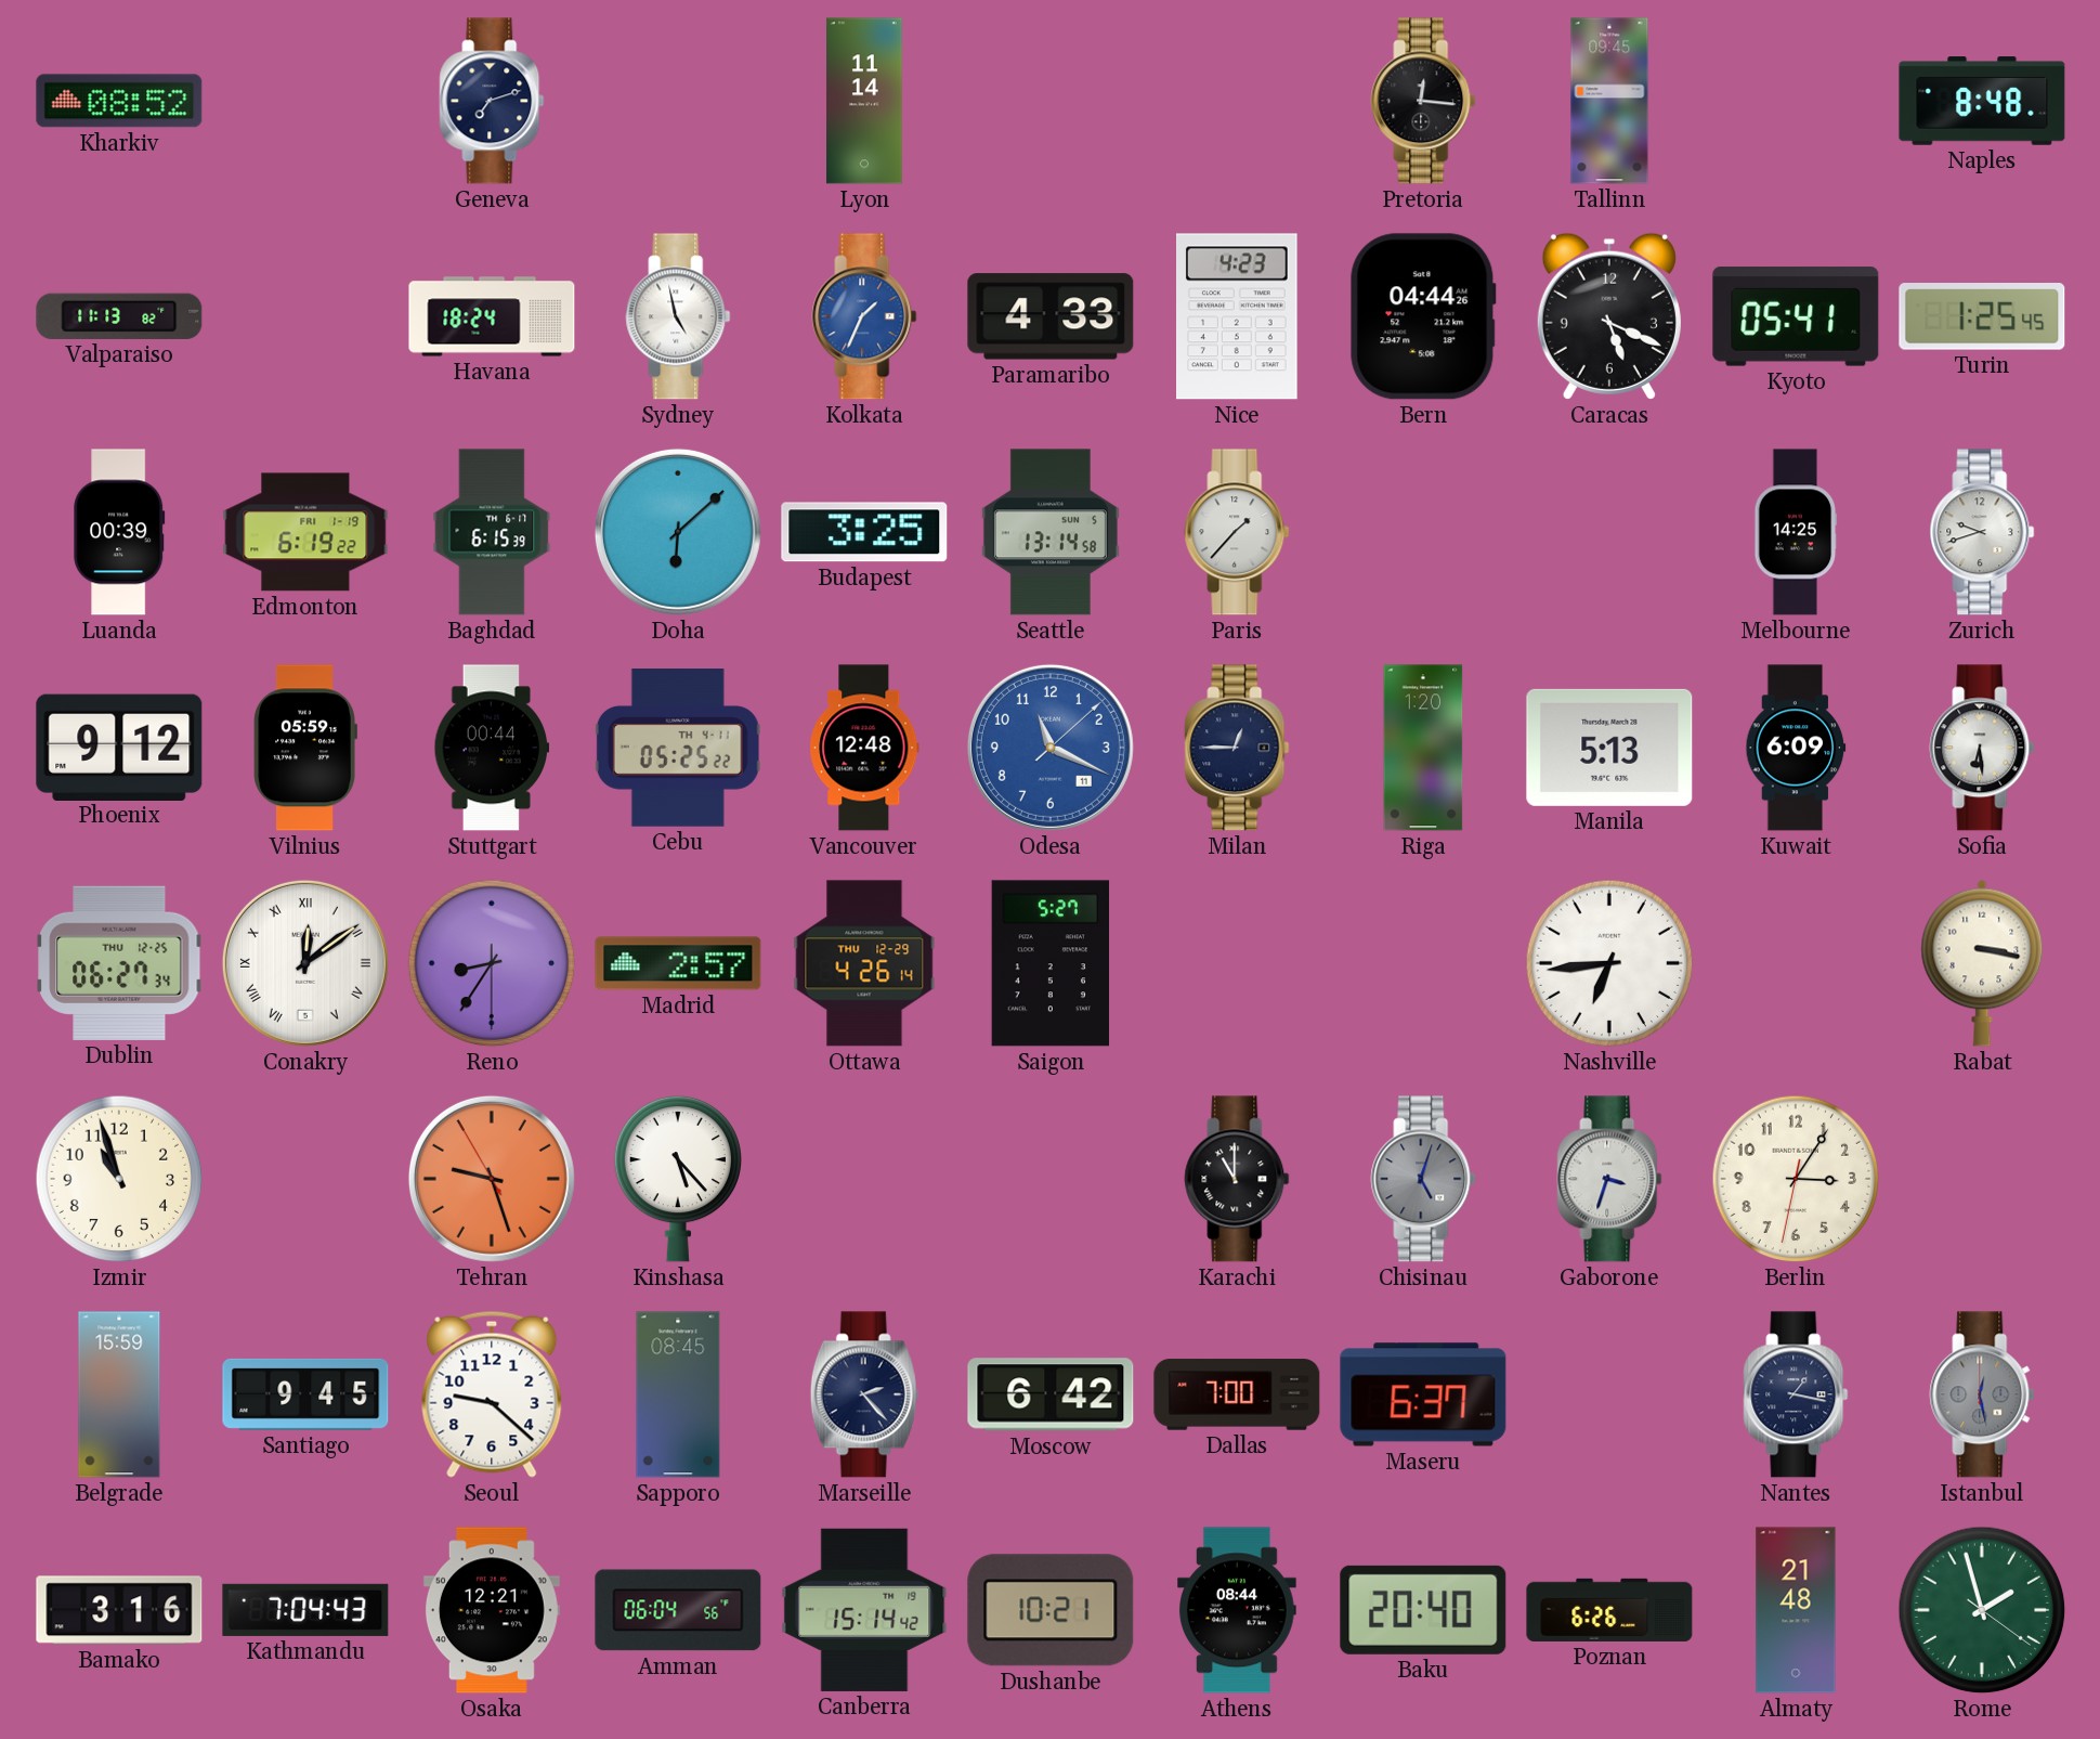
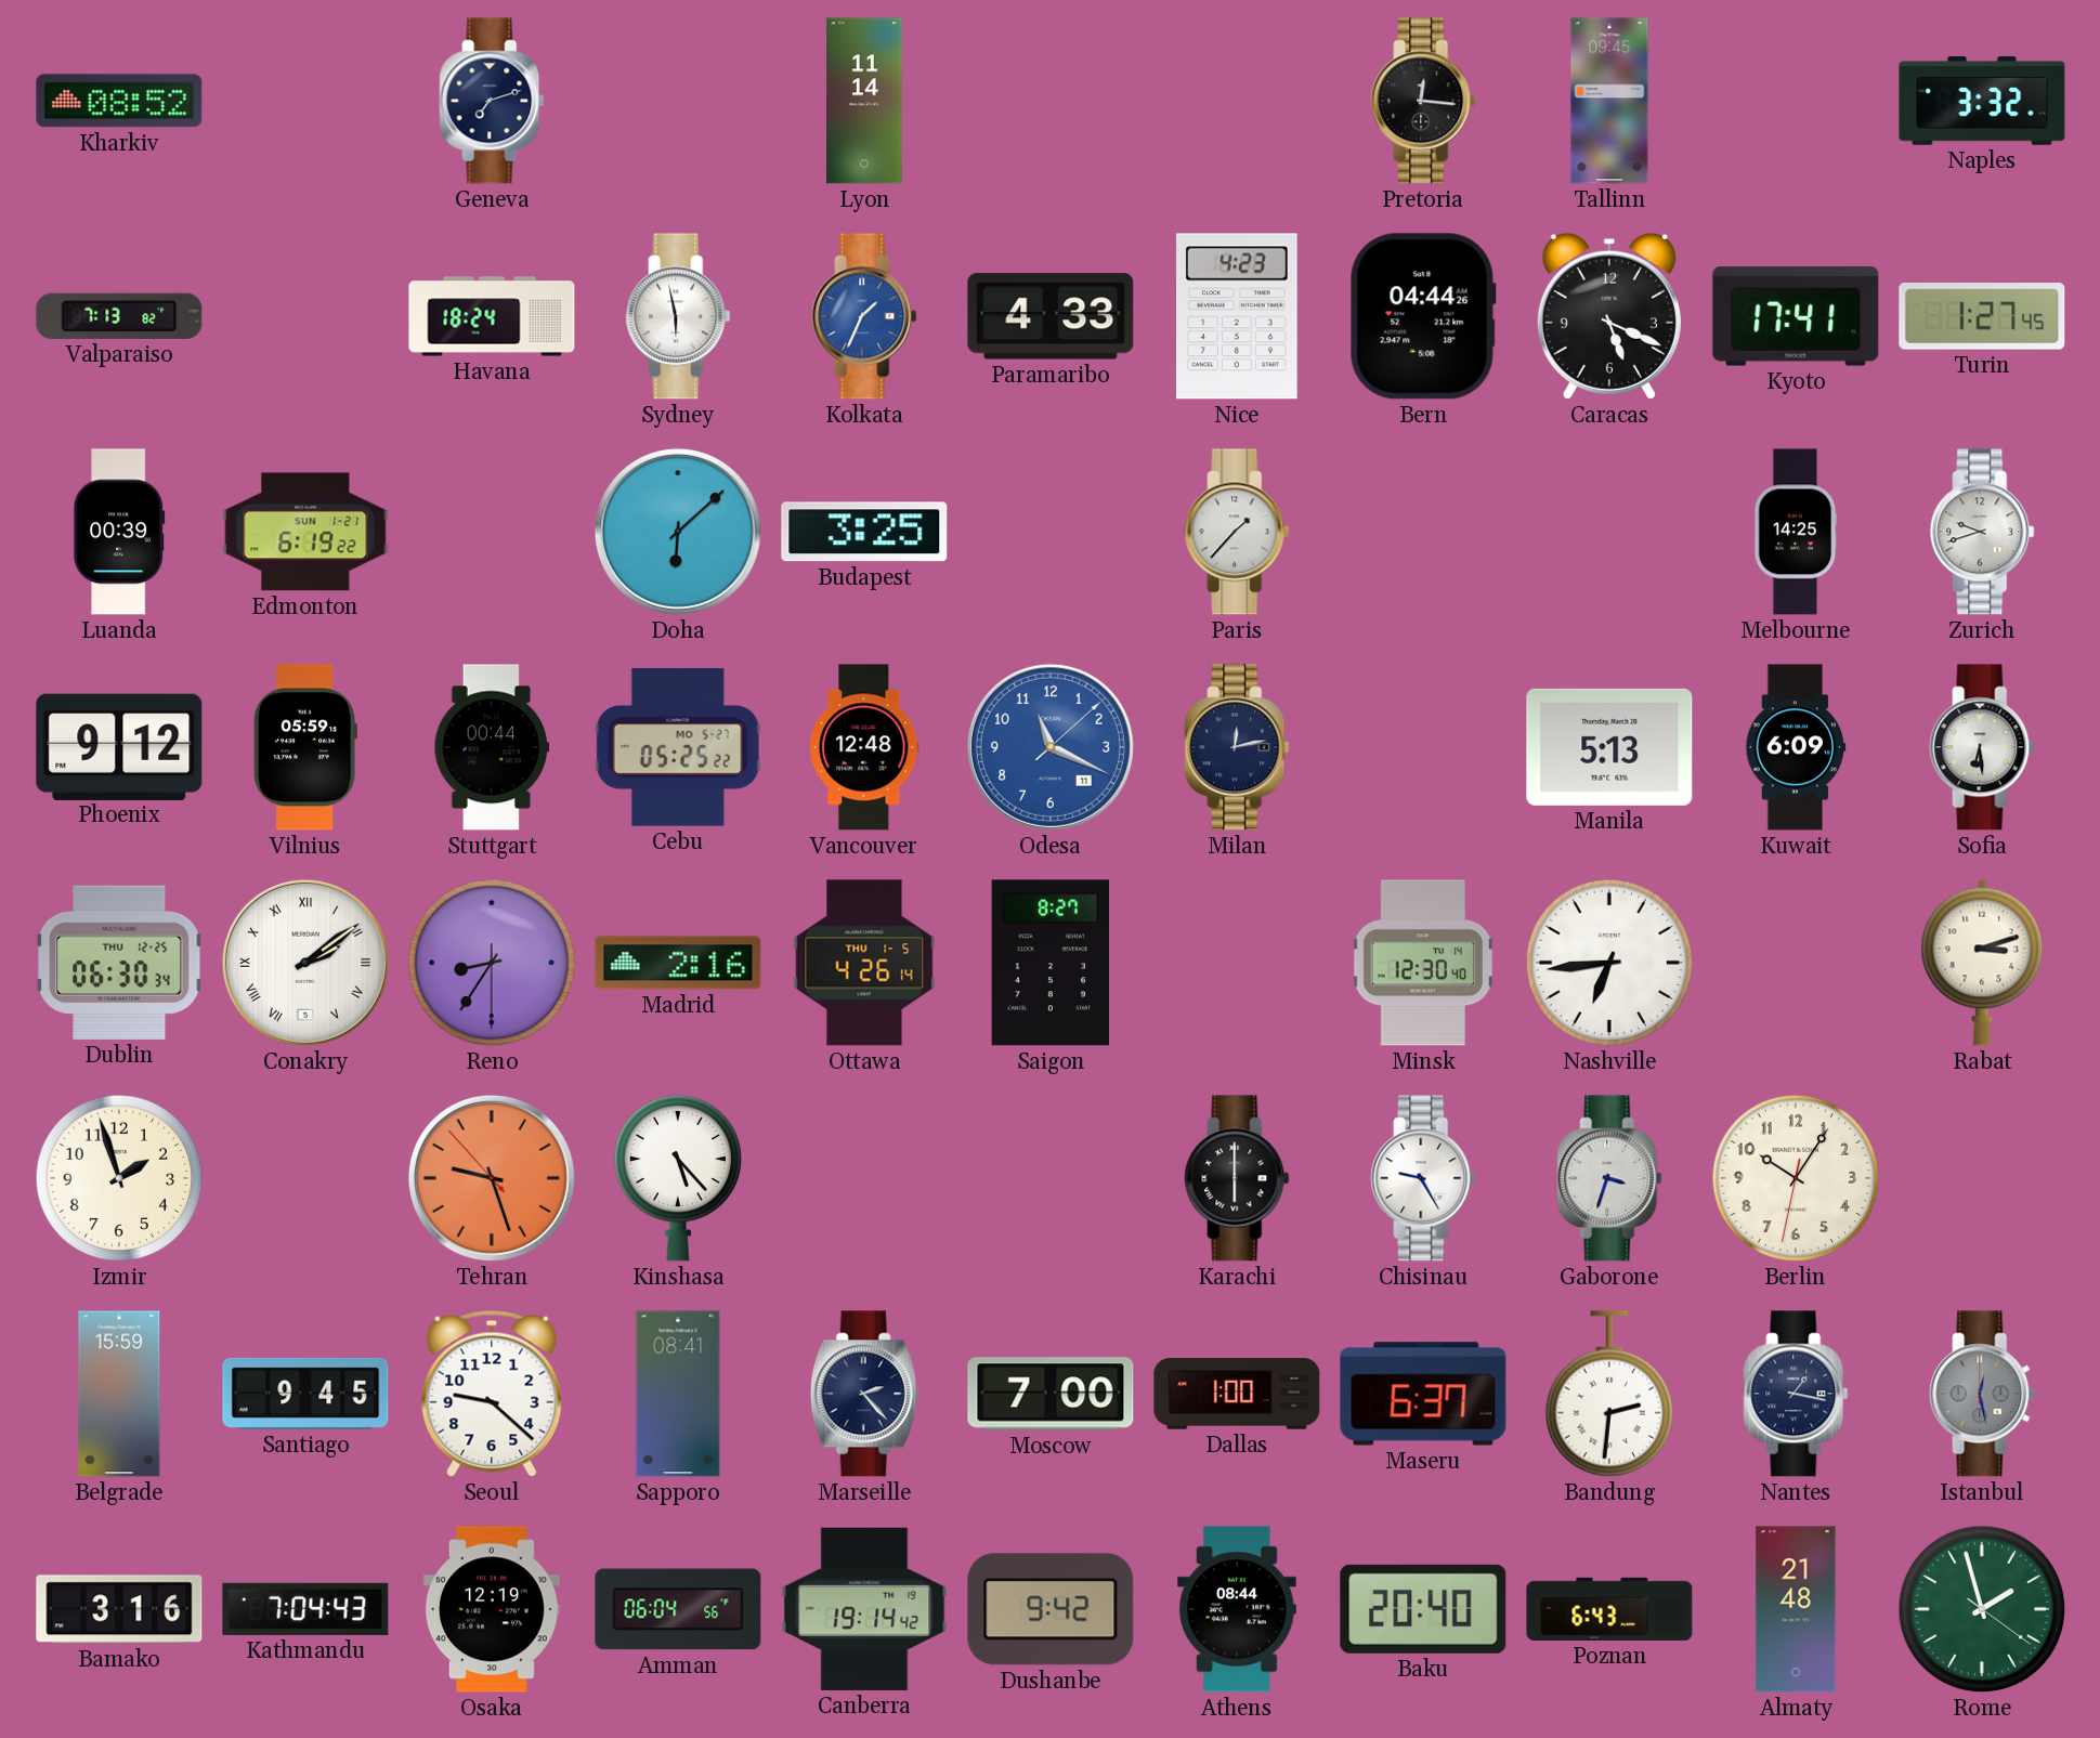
Naples: 8:48 -> 3:32
Valparaiso: 11:13 -> 7:13
Sydney: 4:58 -> 5:58
Kyoto: 05:41 -> 17:41
Turin: 1:25 -> 1:27
Edmonton date: FRI 1-19 -> SUN 1-21
Baghdad: 6:15 -> none
Seattle: 13:14 -> none
Cebu date: TH 4-11 -> MO 5-27
Milan: 12:45 -> 12:13
Riga: 1:20 -> none
Dublin: 06:27 -> 06:30
Conakry: 12:09 -> 2:09
Madrid: 2:57 -> 2:16
Ottawa date: THU 12-29 -> THU 1-5
Saigon: 5:27 -> 8:27
Minsk: none -> 12:30
Rabat: 3:17 -> 3:12
Izmir: 10:57 -> 1:57
Tehran: 9:26:55 -> 9:26:53
Karachi: 11:00 -> 6:00
Chisinau: 5:03 -> 9:25
Chisinau dial: grey -> white
Berlin: 3:05 -> 10:05
Sapporo: 08:45 -> 08:41
Moscow: 6:42 -> 7:00
Dallas: 7:00 -> 1:00
Bandung: none -> 2:31
Osaka: 12:21 -> 12:19
Canberra: 15:14 -> 19:14
Dushanbe: 10:21 -> 9:42
Poznan: 6:26 -> 6:43
